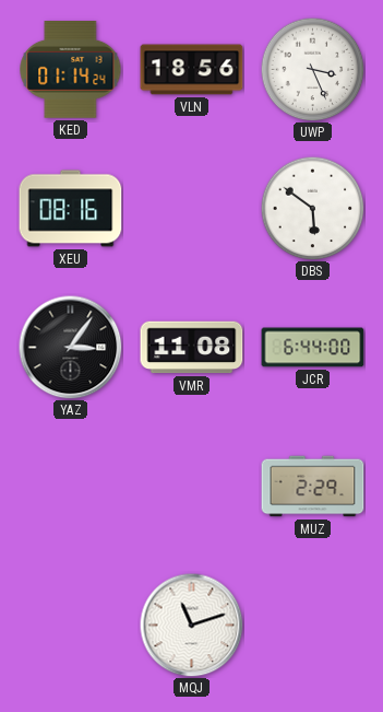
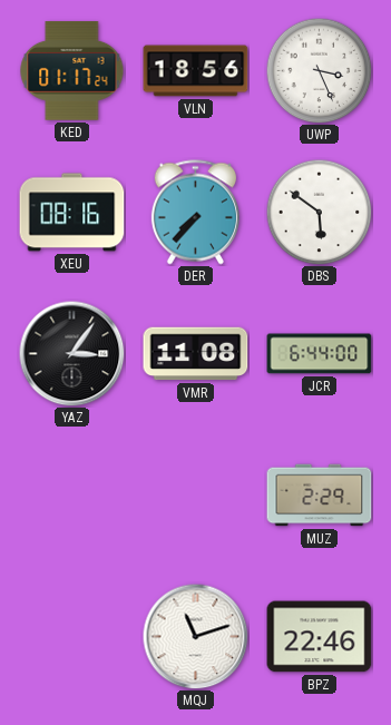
KED: 01:14 -> 01:17
DER: none -> 7:37
BPZ: none -> 22:46
